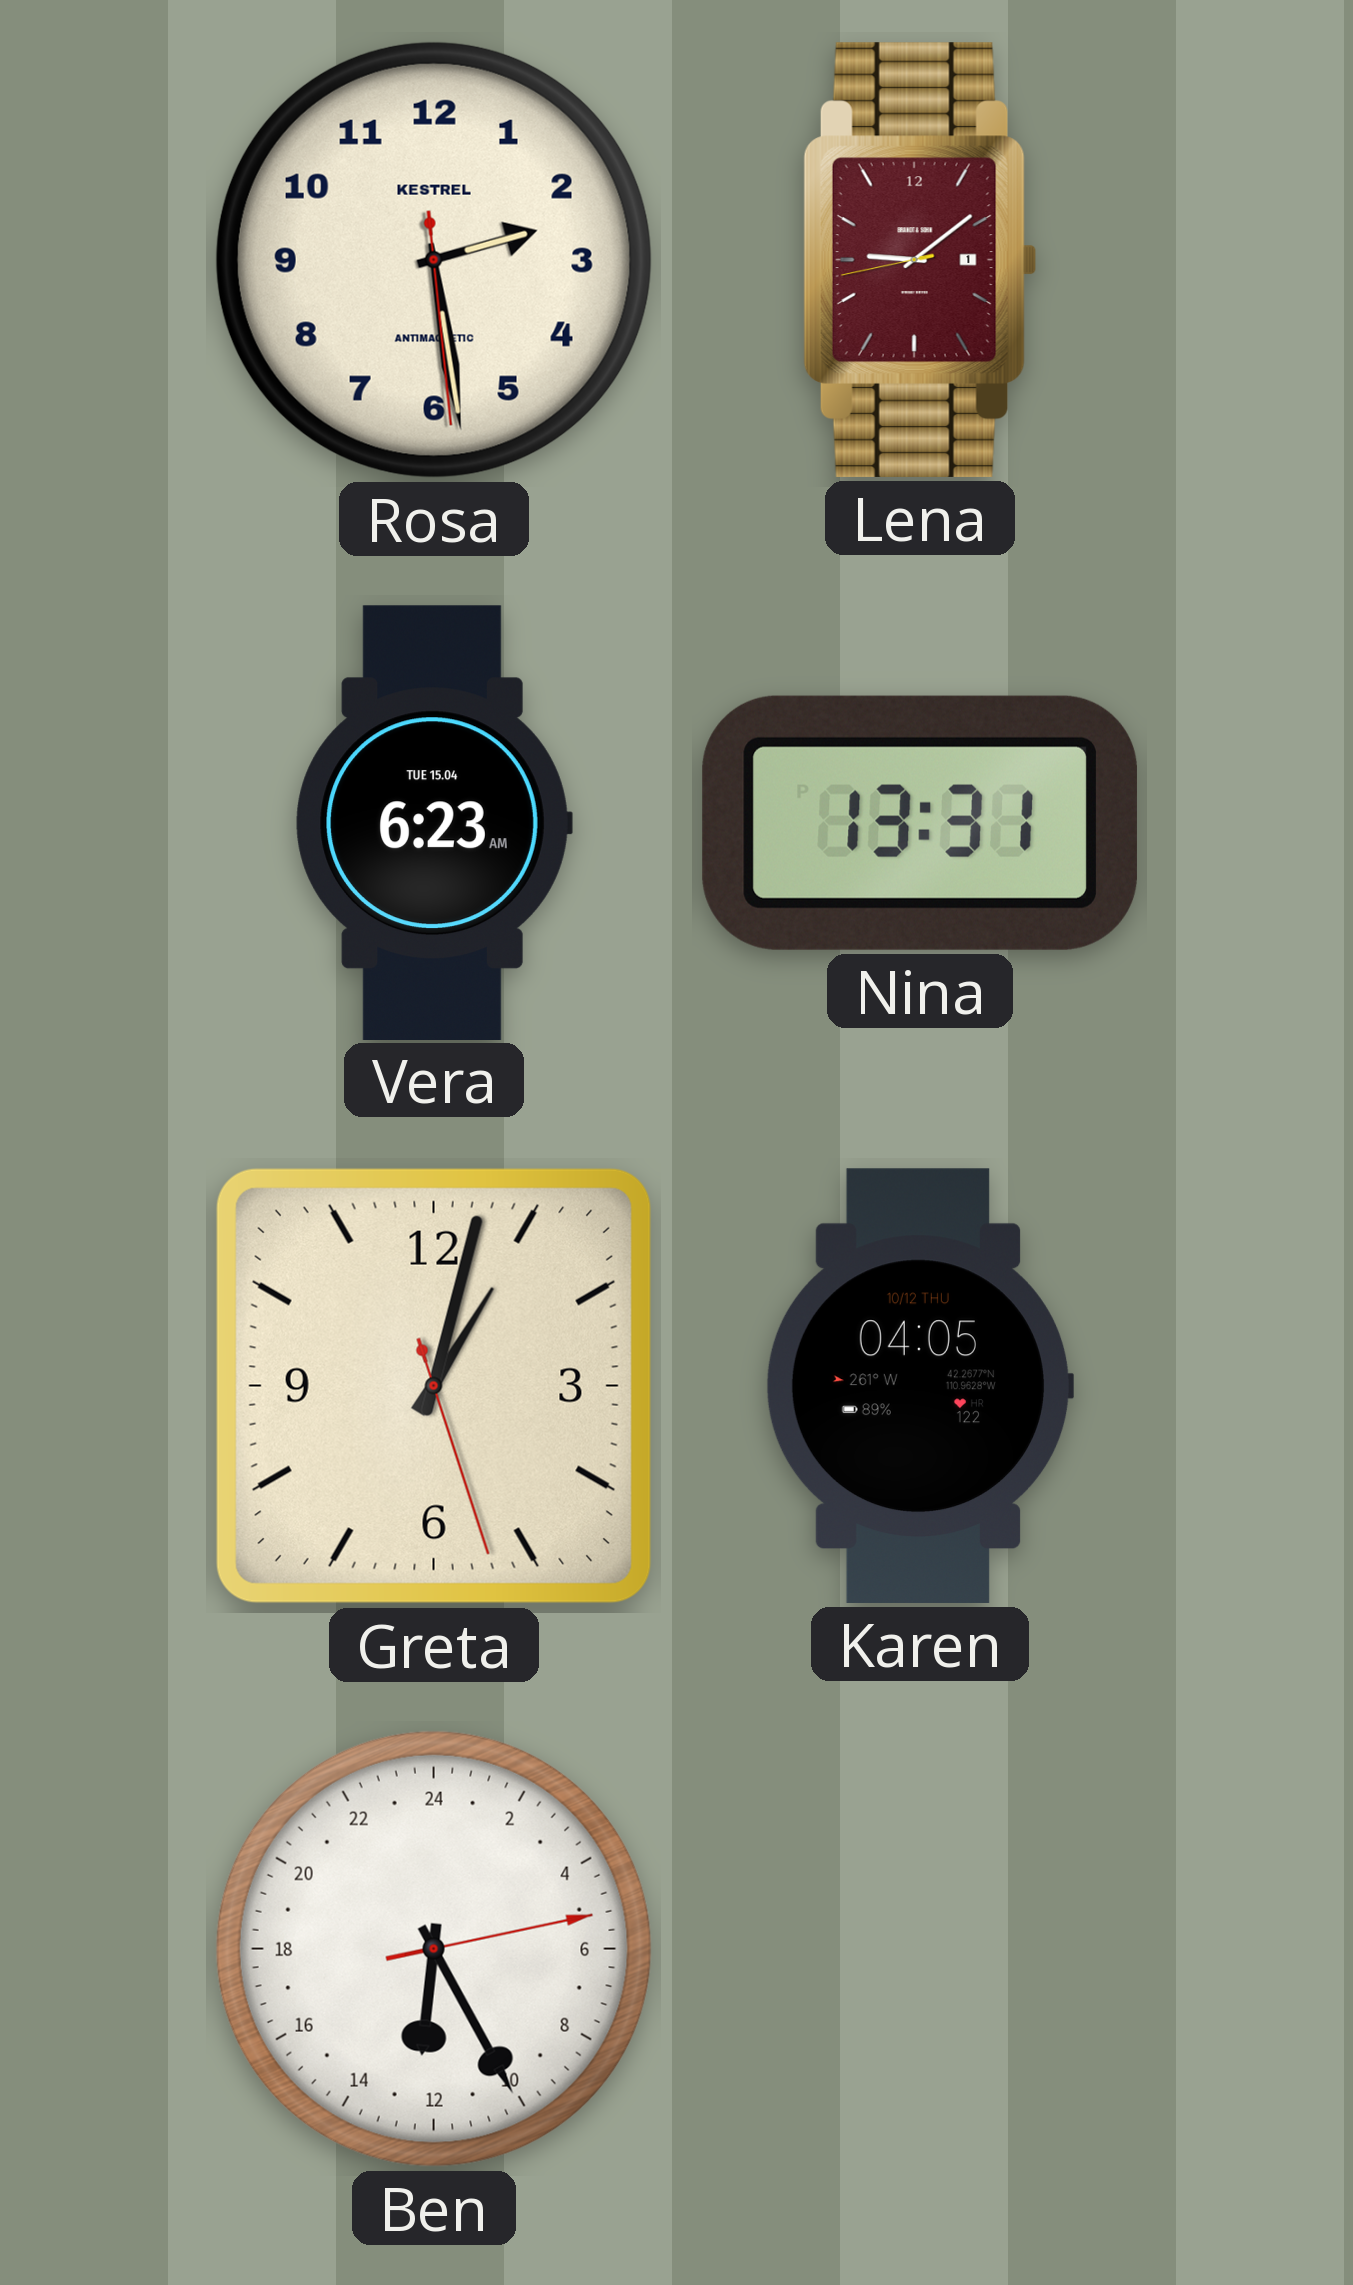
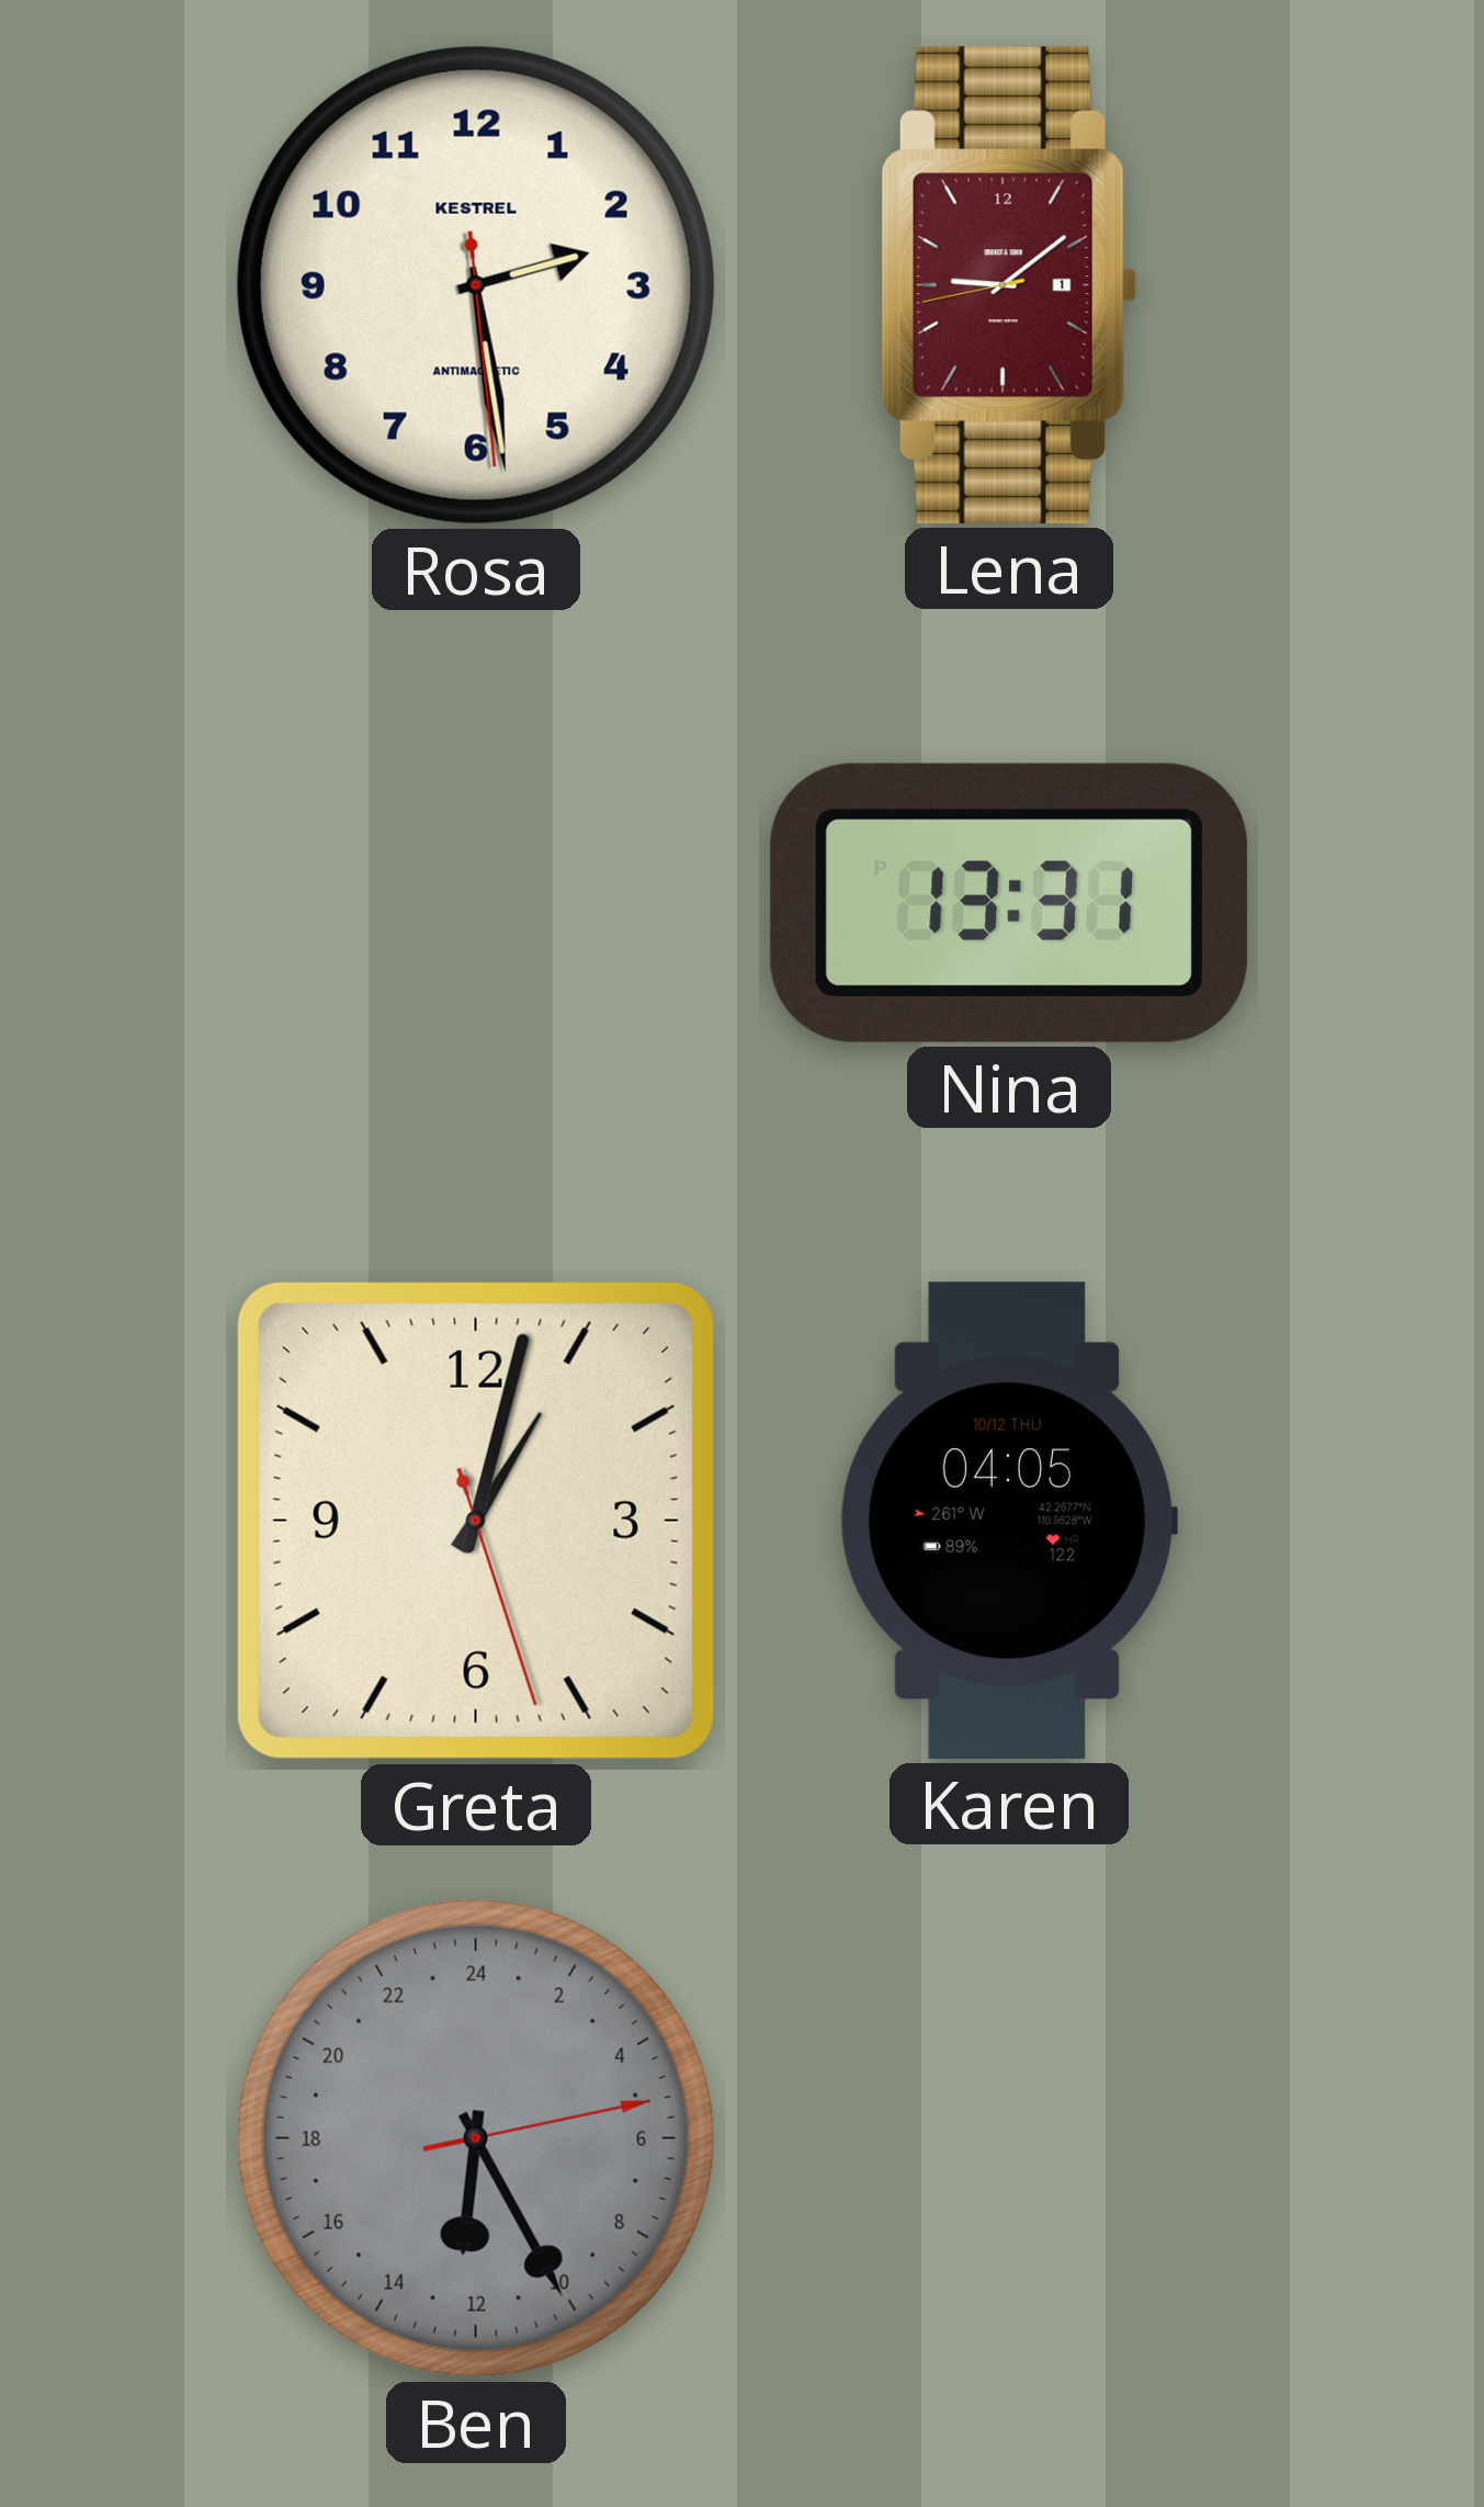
Vera: 6:23 -> none
Ben dial: white -> grey
